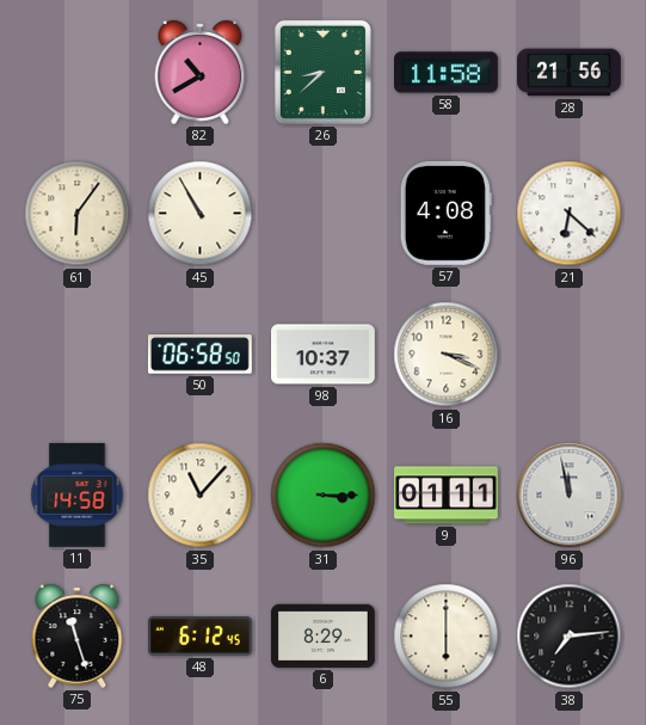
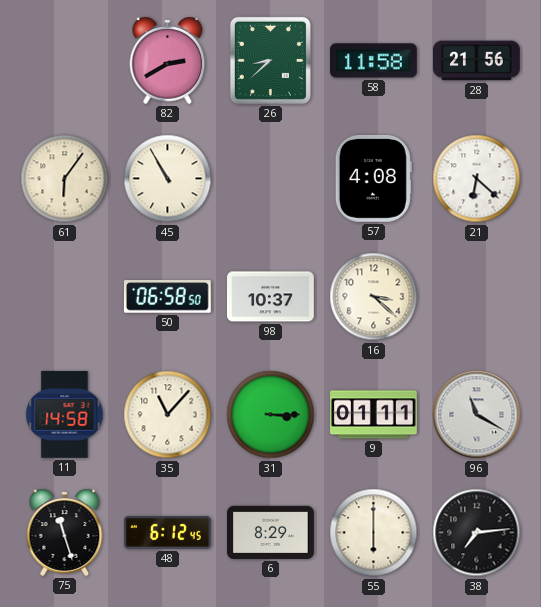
82: 10:40 -> 2:40
16: 3:19 -> 3:22
96: 11:58 -> 11:20
